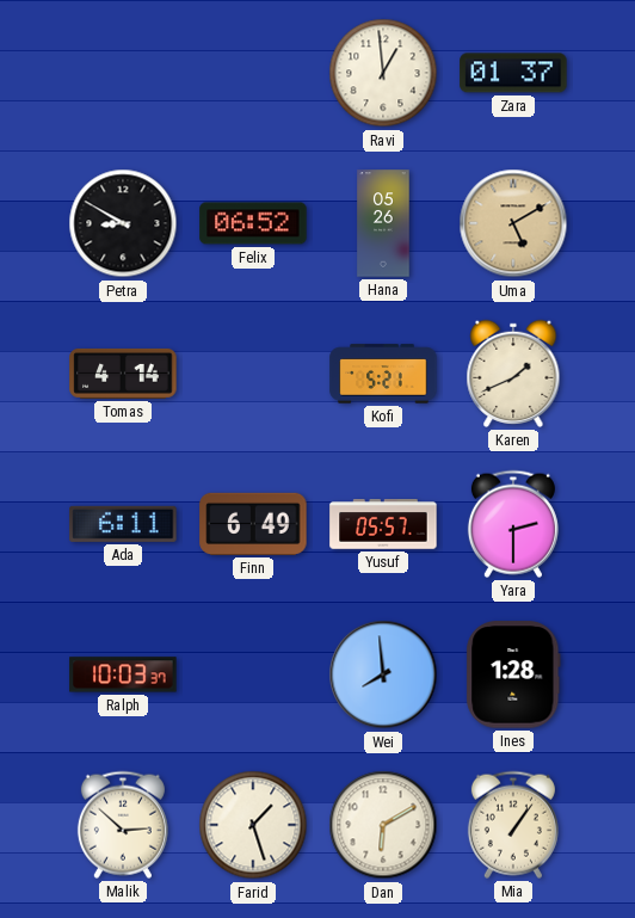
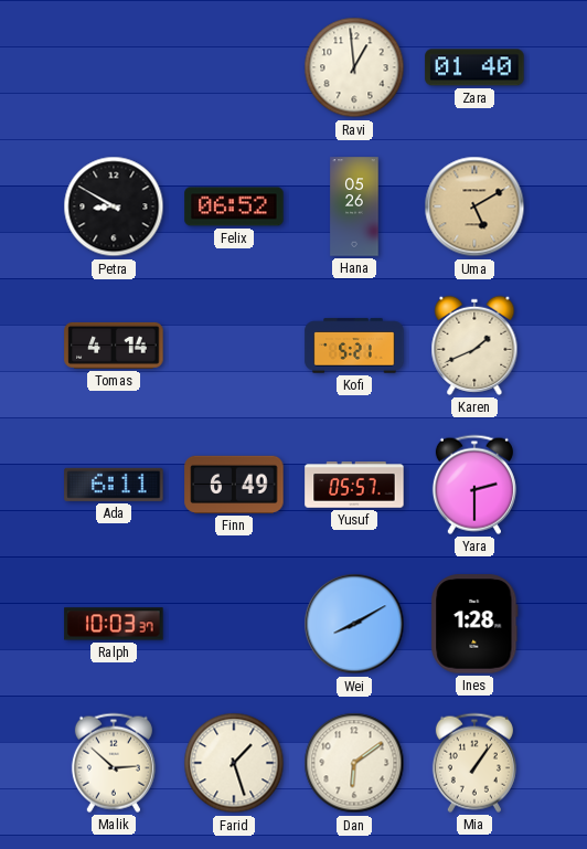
Zara: 01:37 -> 01:40
Wei: 7:59 -> 8:10
Dan: 6:10 -> 6:09
